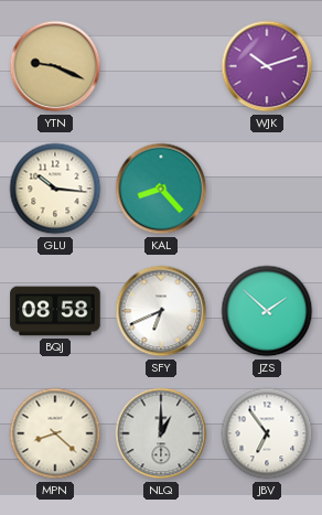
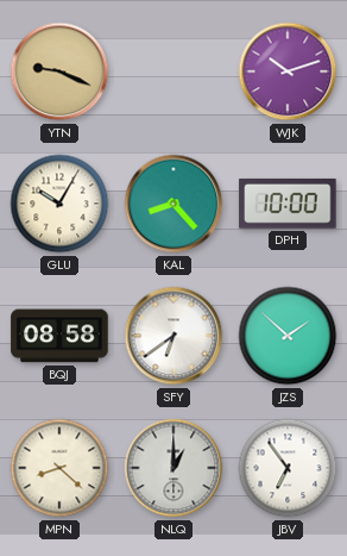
GLU: 10:16 -> 10:05
DPH: none -> 10:00
SFY: 6:41 -> 6:39
